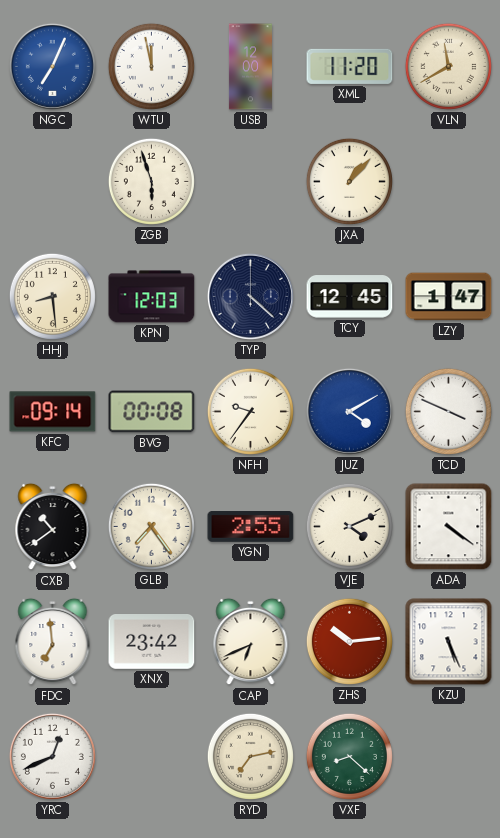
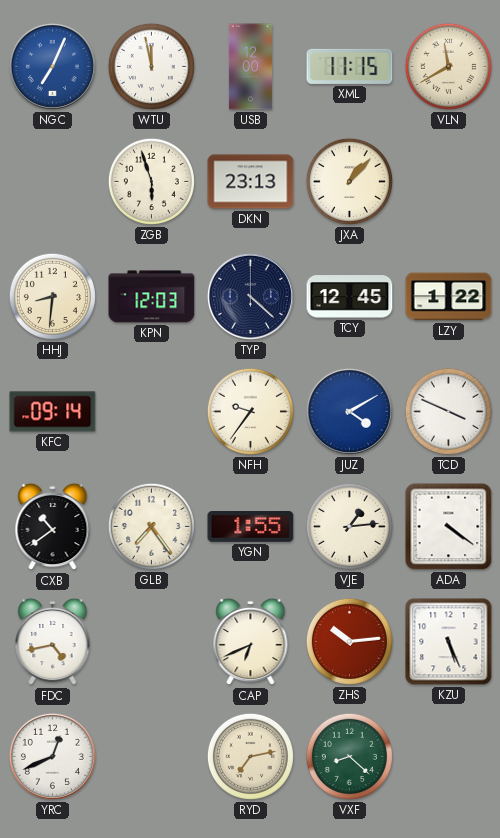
XML: 11:20 -> 11:15
DKN: none -> 23:13
HHJ: 8:29 -> 8:31
LZY: 1:47 -> 1:22
BVG: 00:08 -> none
YGN: 2:55 -> 1:55
VJE: 4:11 -> 1:14
FDC: 6:59 -> 4:43
XNX: 23:42 -> none
